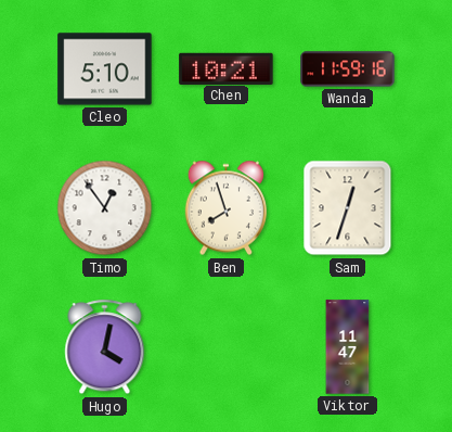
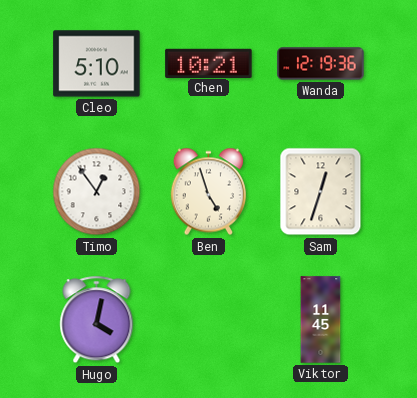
Wanda: 11:59 -> 12:19
Ben: 7:57 -> 4:57
Viktor: 11:47 -> 11:45
